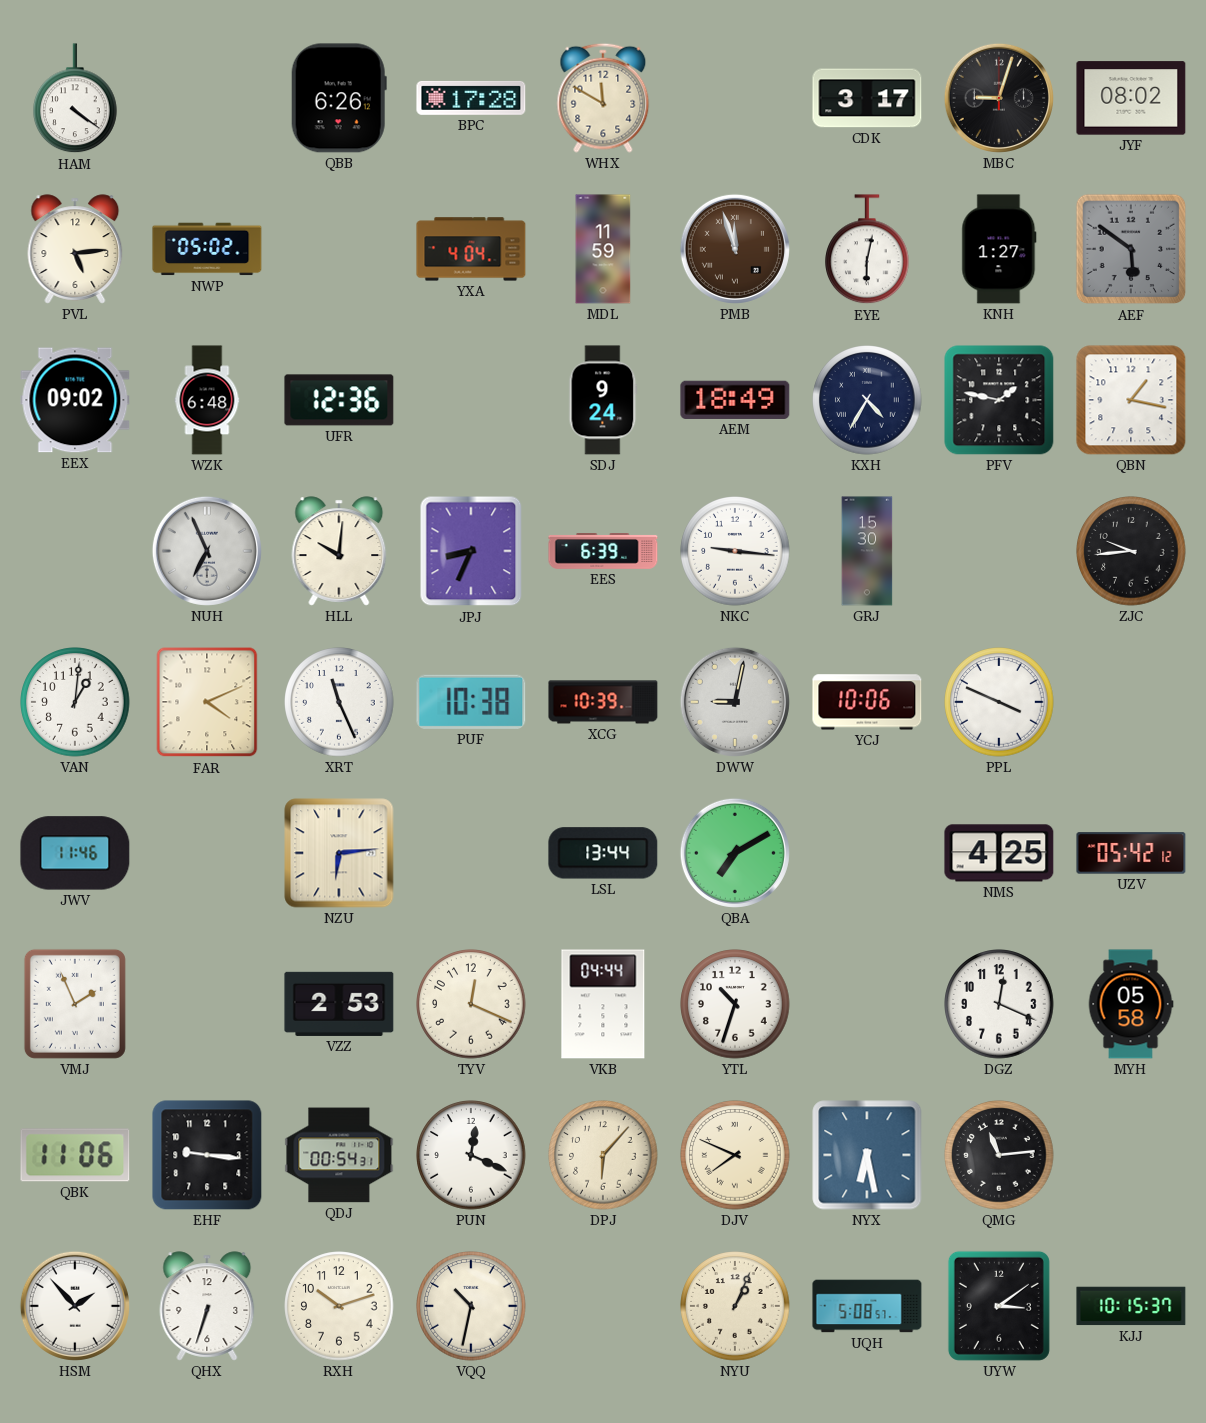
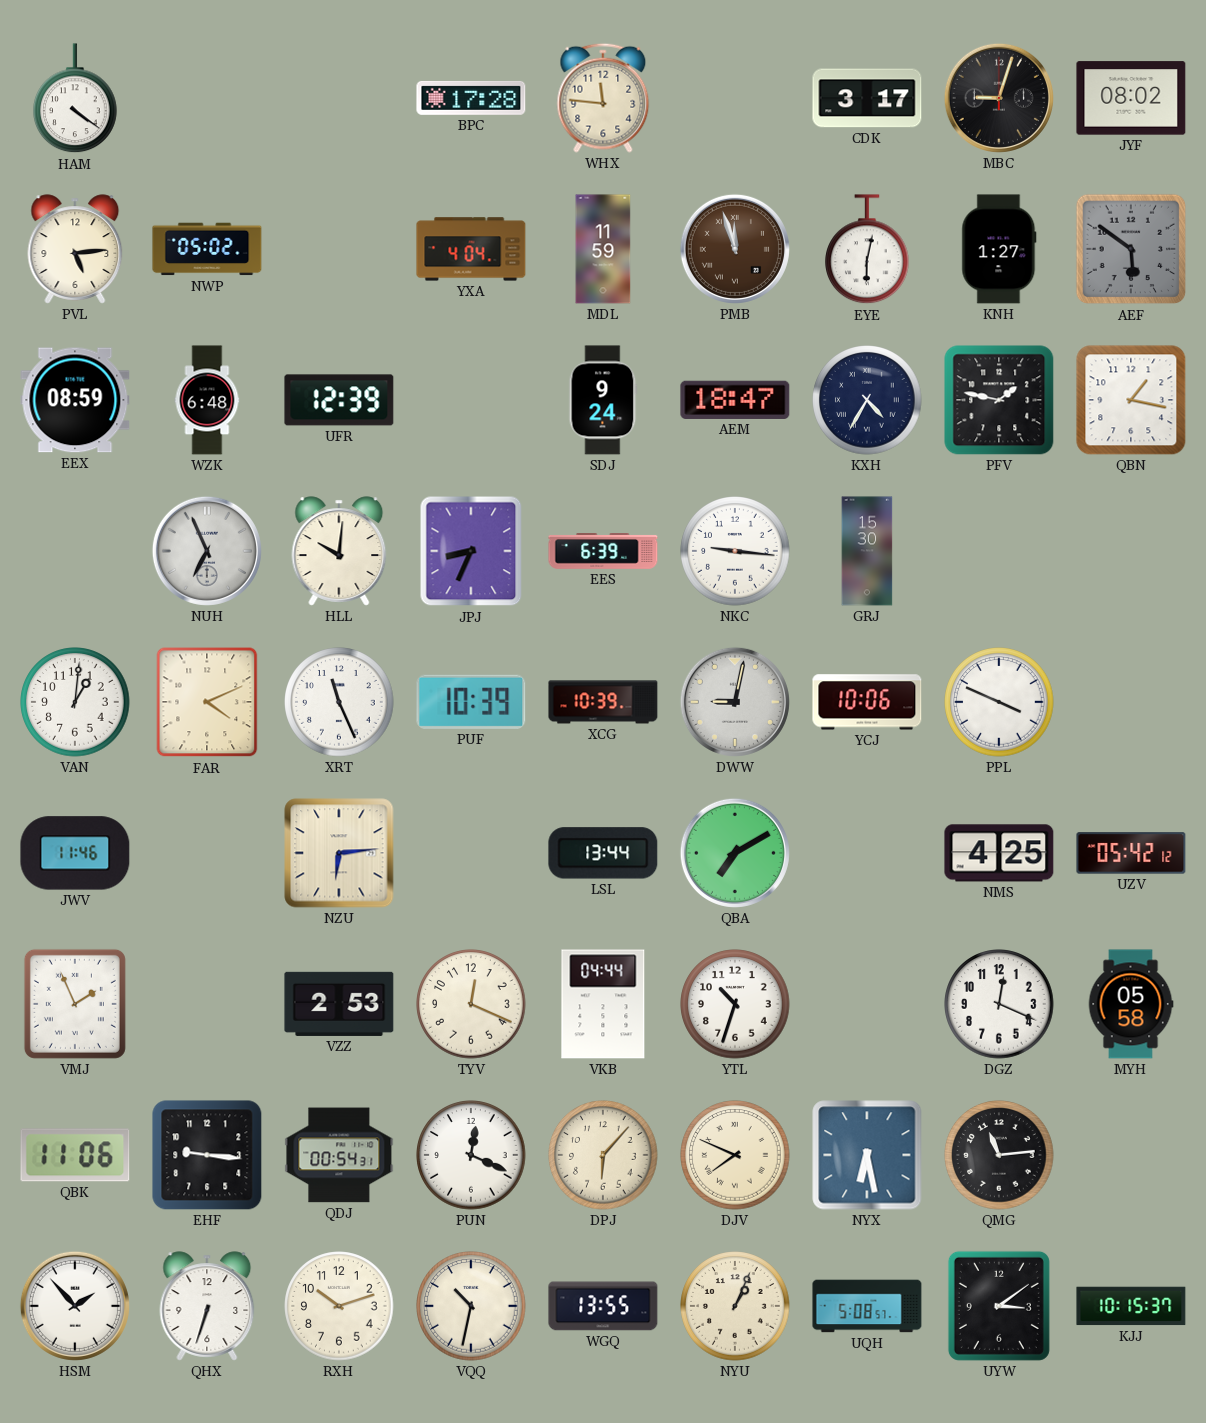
QBB: 6:26 -> none
WHX: 11:50 -> 11:46
EEX: 09:02 -> 08:59
UFR: 12:36 -> 12:39
AEM: 18:49 -> 18:47
ZJC: 9:44 -> none
PUF: 10:38 -> 10:39
WGQ: none -> 13:55
